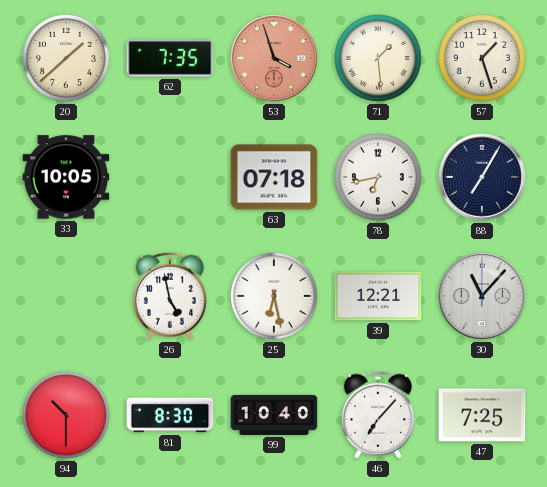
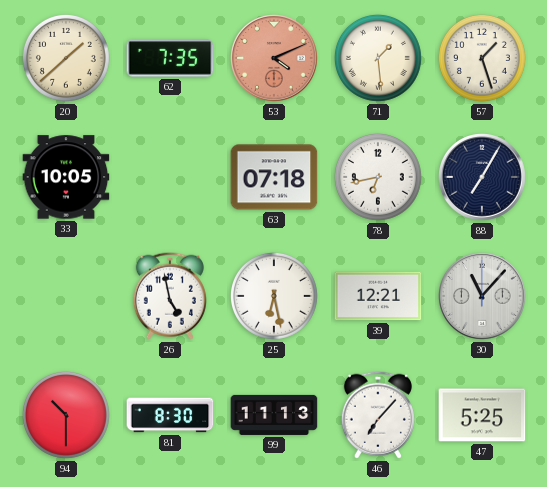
53: 3:57 -> 4:11
99: 10:40 -> 11:13
47: 7:25 -> 5:25
